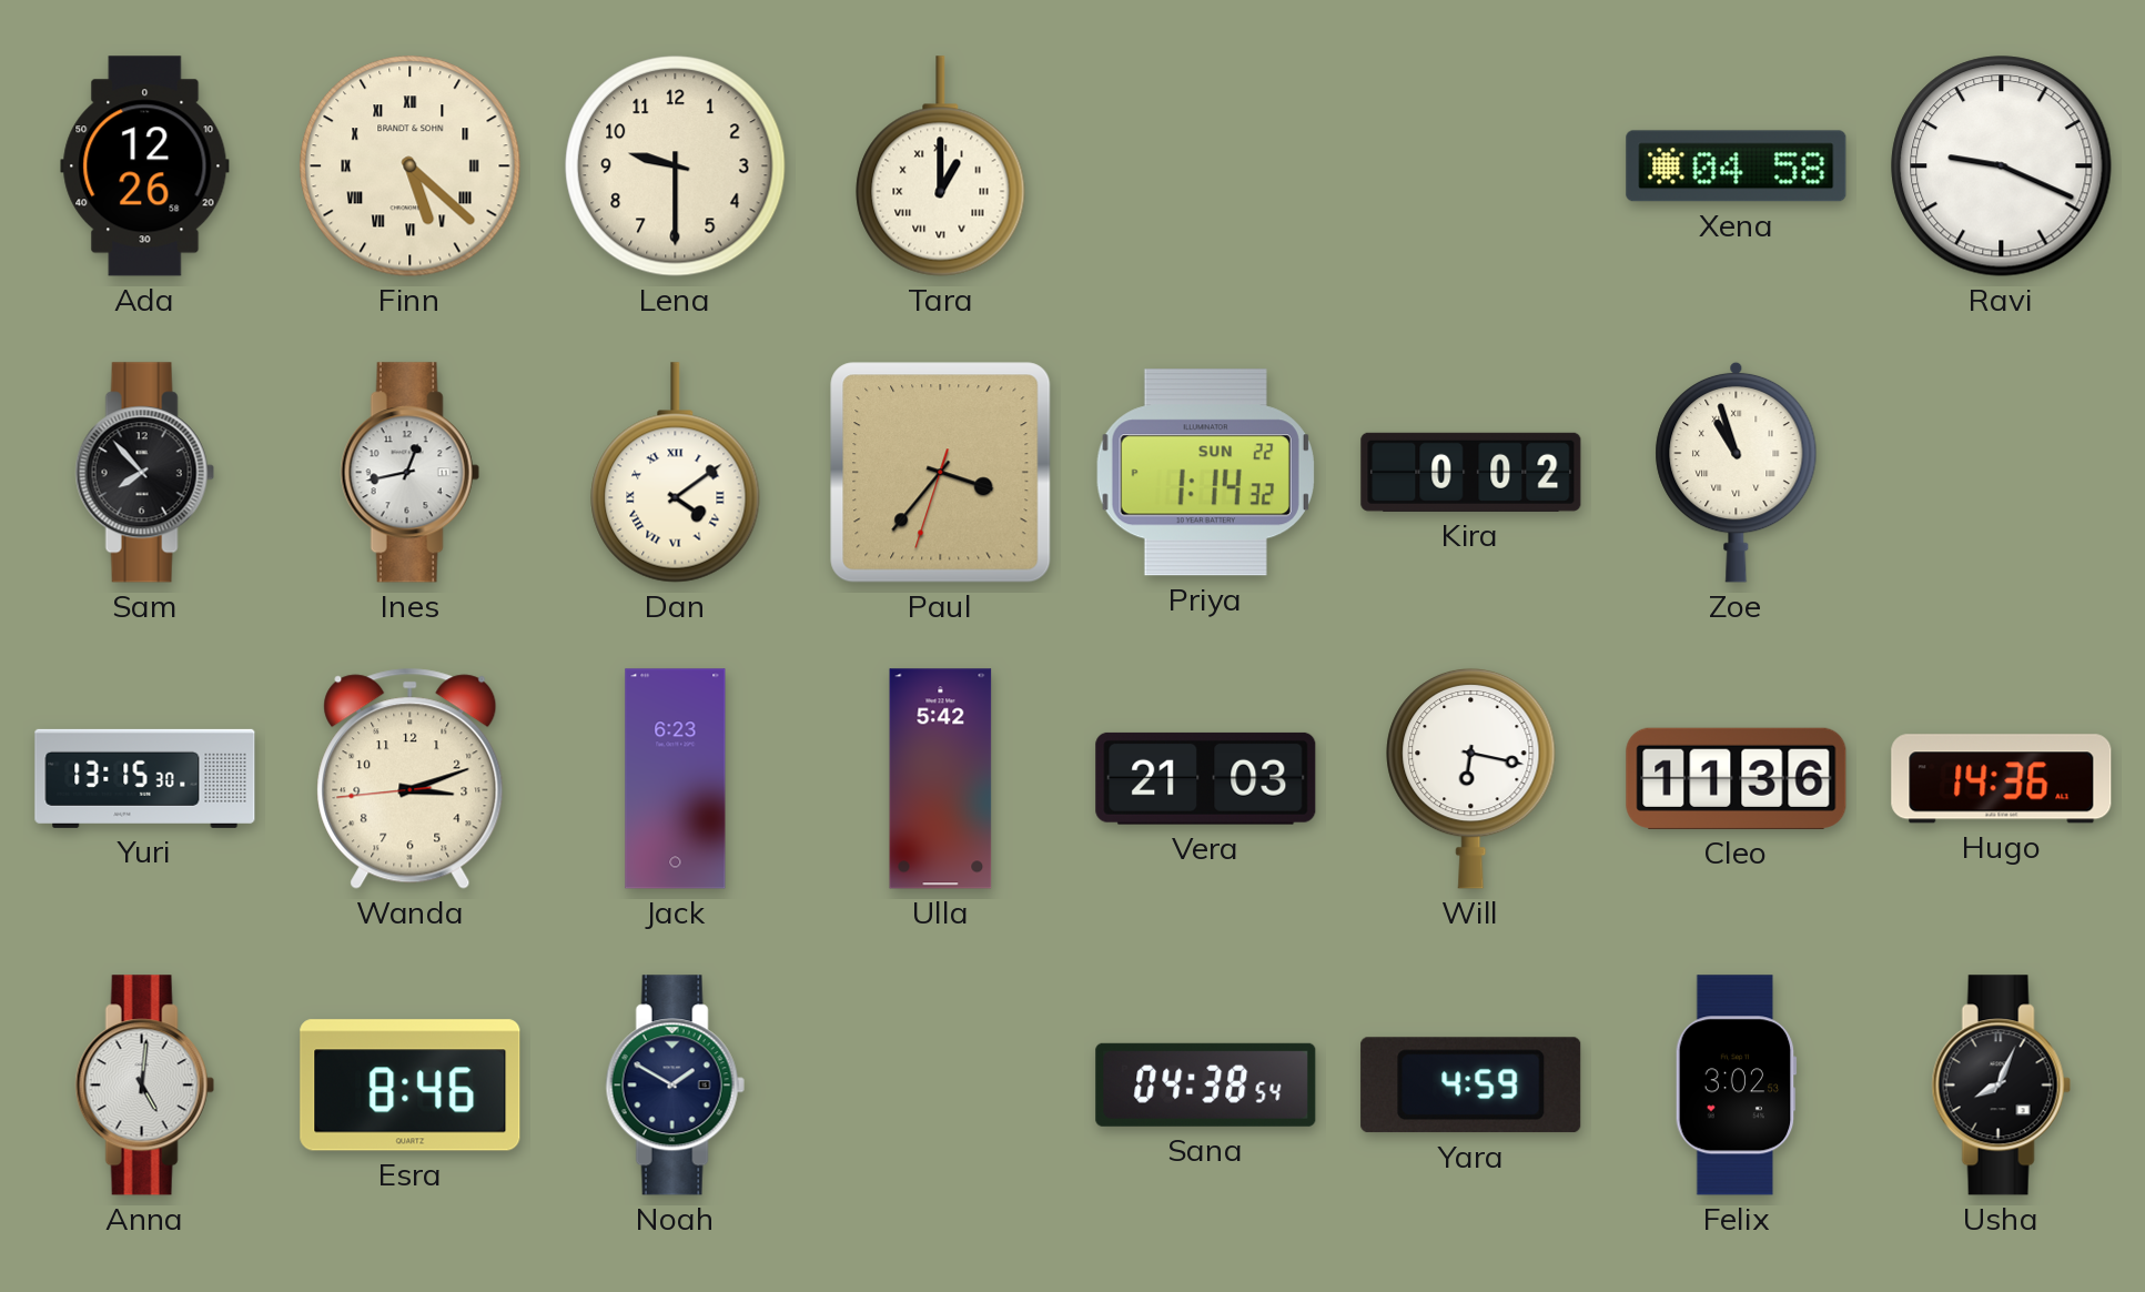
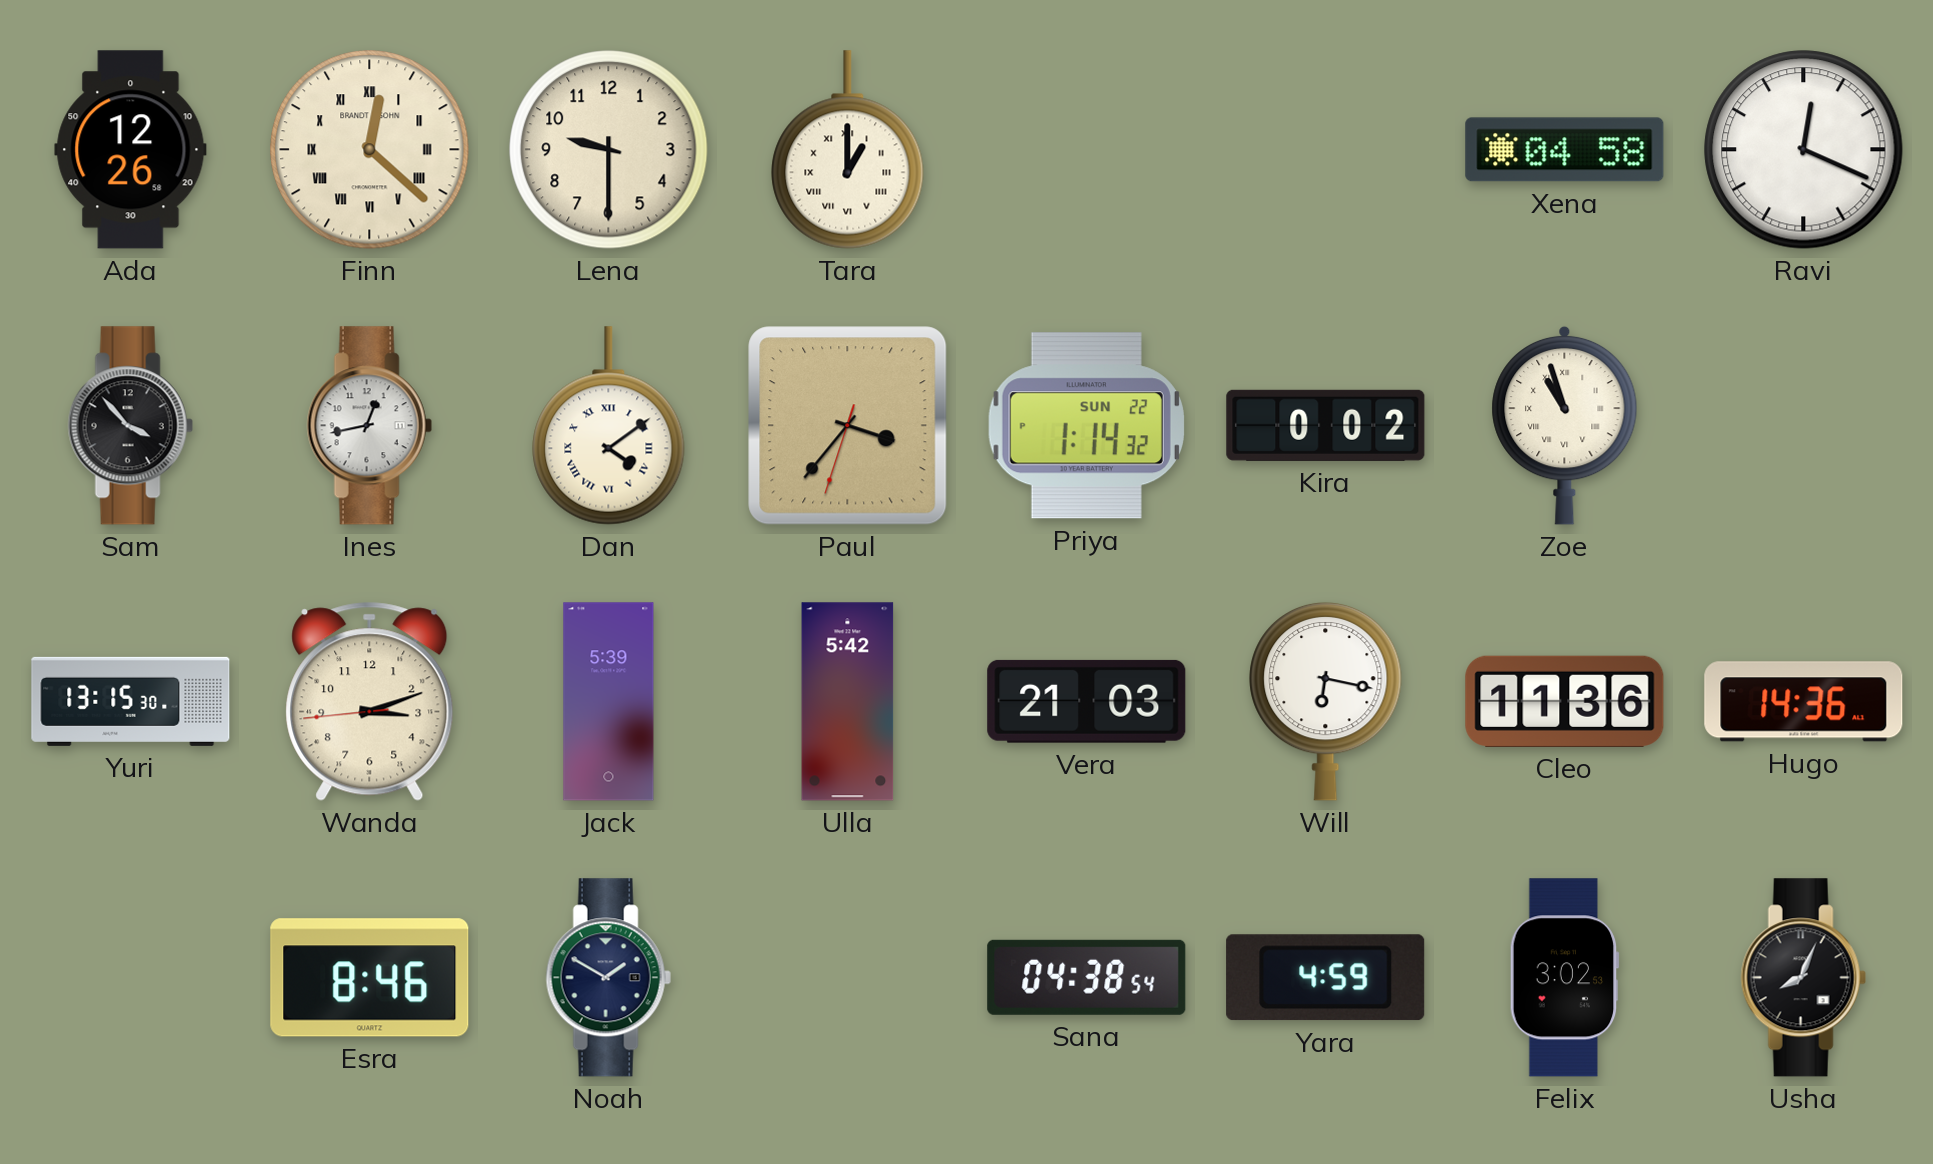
Finn: 5:22 -> 12:22
Ravi: 9:19 -> 12:19
Sam: 7:53 -> 3:53
Jack: 6:23 -> 5:39
Anna: 5:01 -> none
